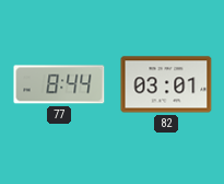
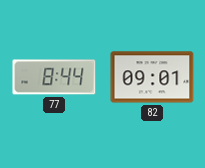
82: 03:01 -> 09:01
